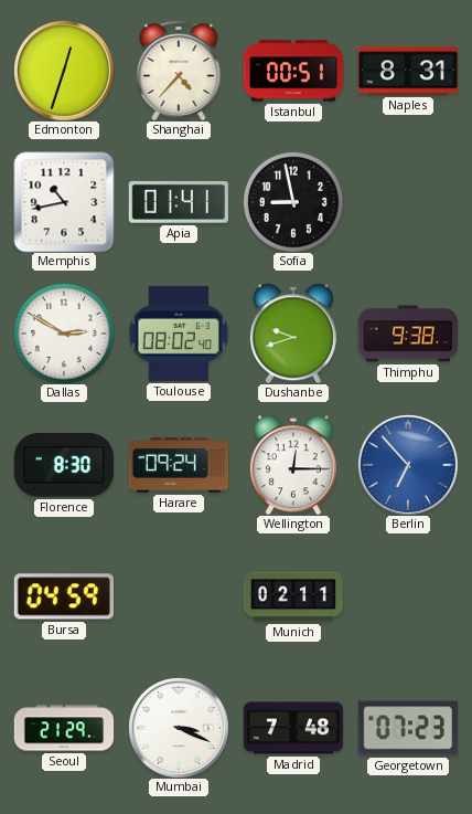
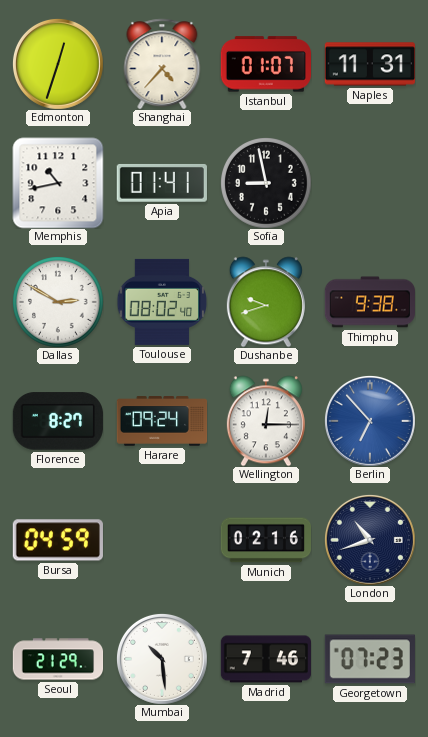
Istanbul: 00:51 -> 01:07
Naples: 8:31 -> 11:31
Florence: 8:30 -> 8:27
Munich: 02:11 -> 02:16
London: none -> 10:42
Mumbai: 3:19 -> 10:29
Madrid: 7:48 -> 7:46
